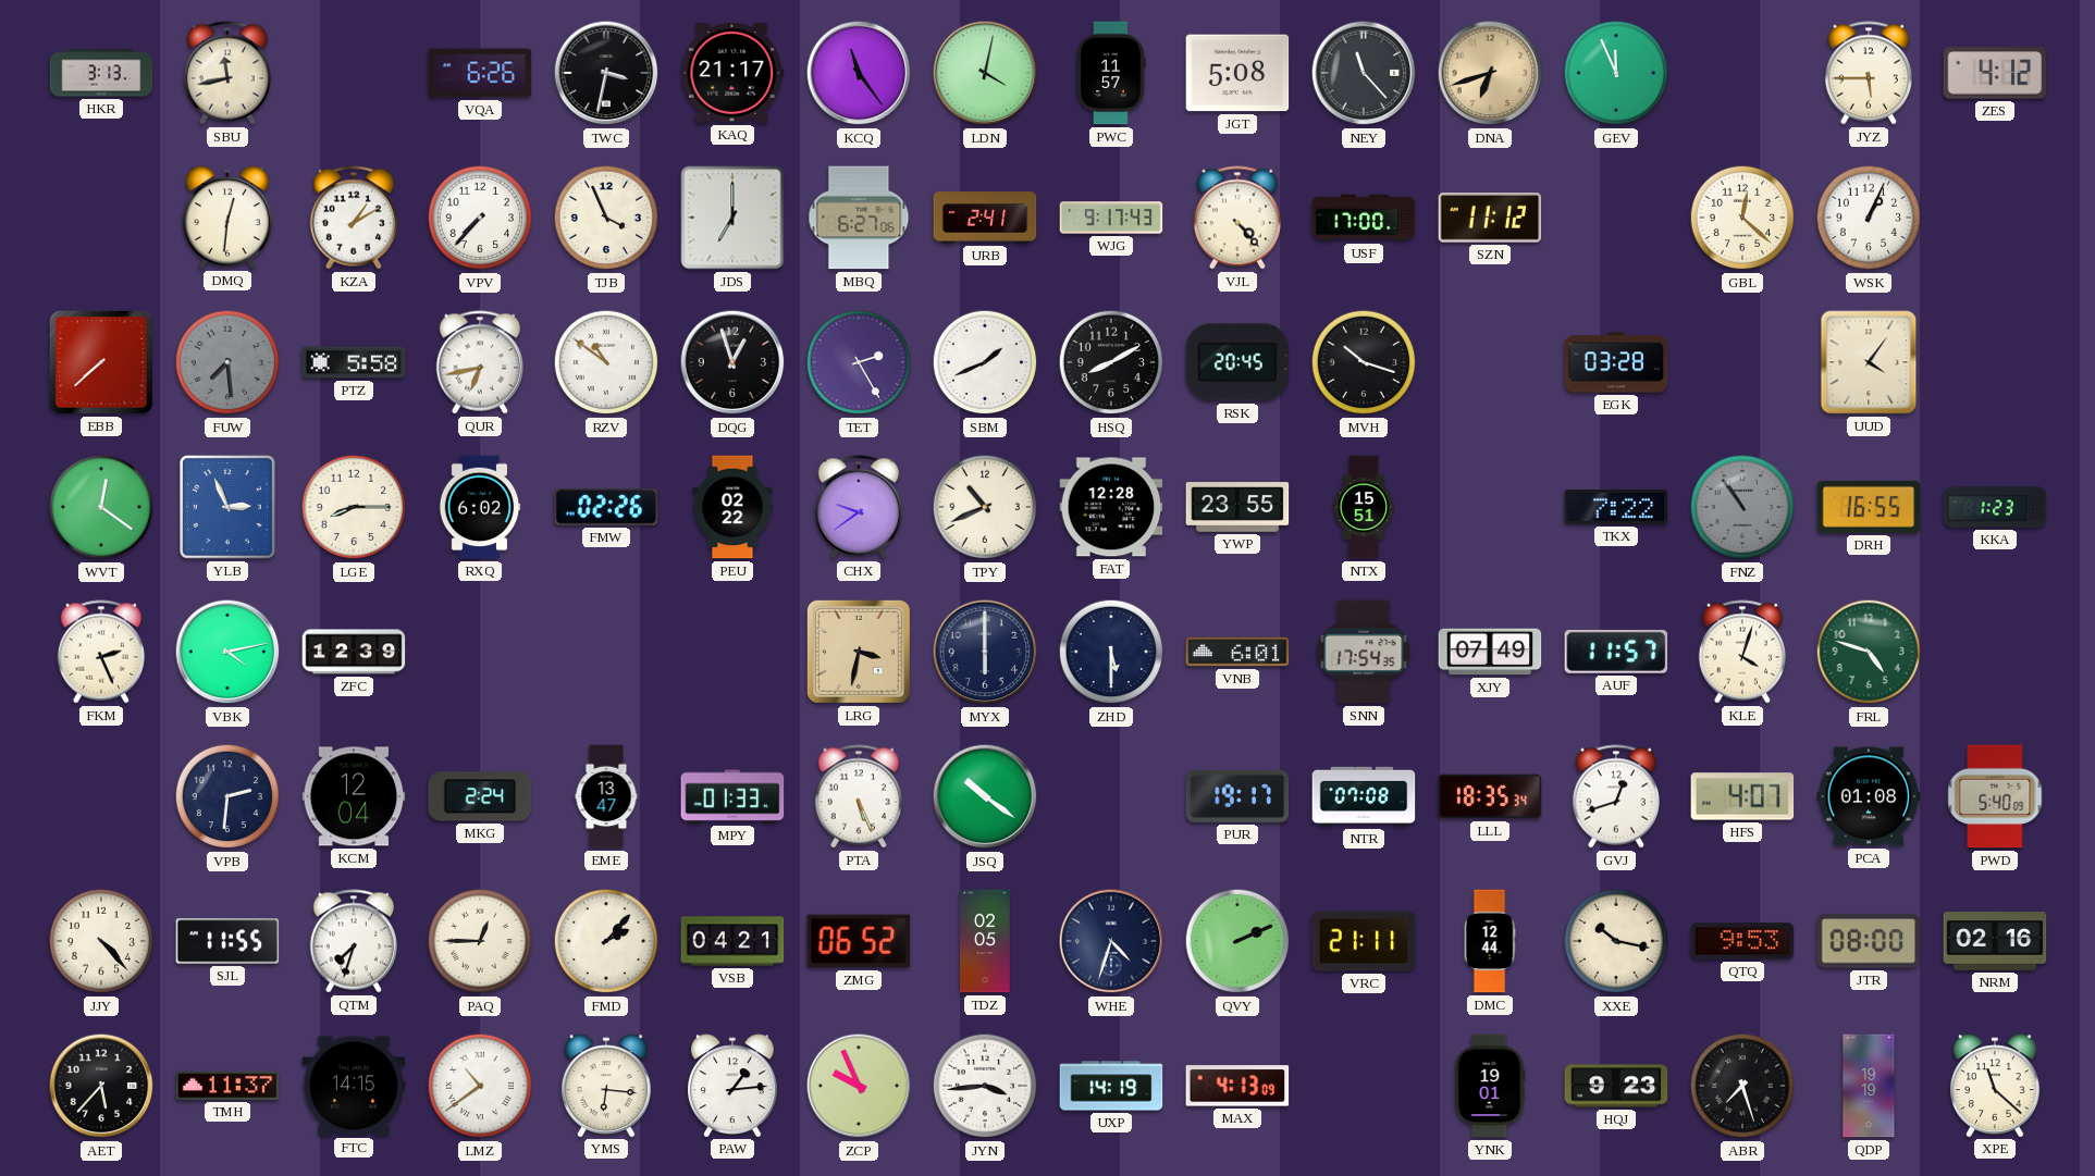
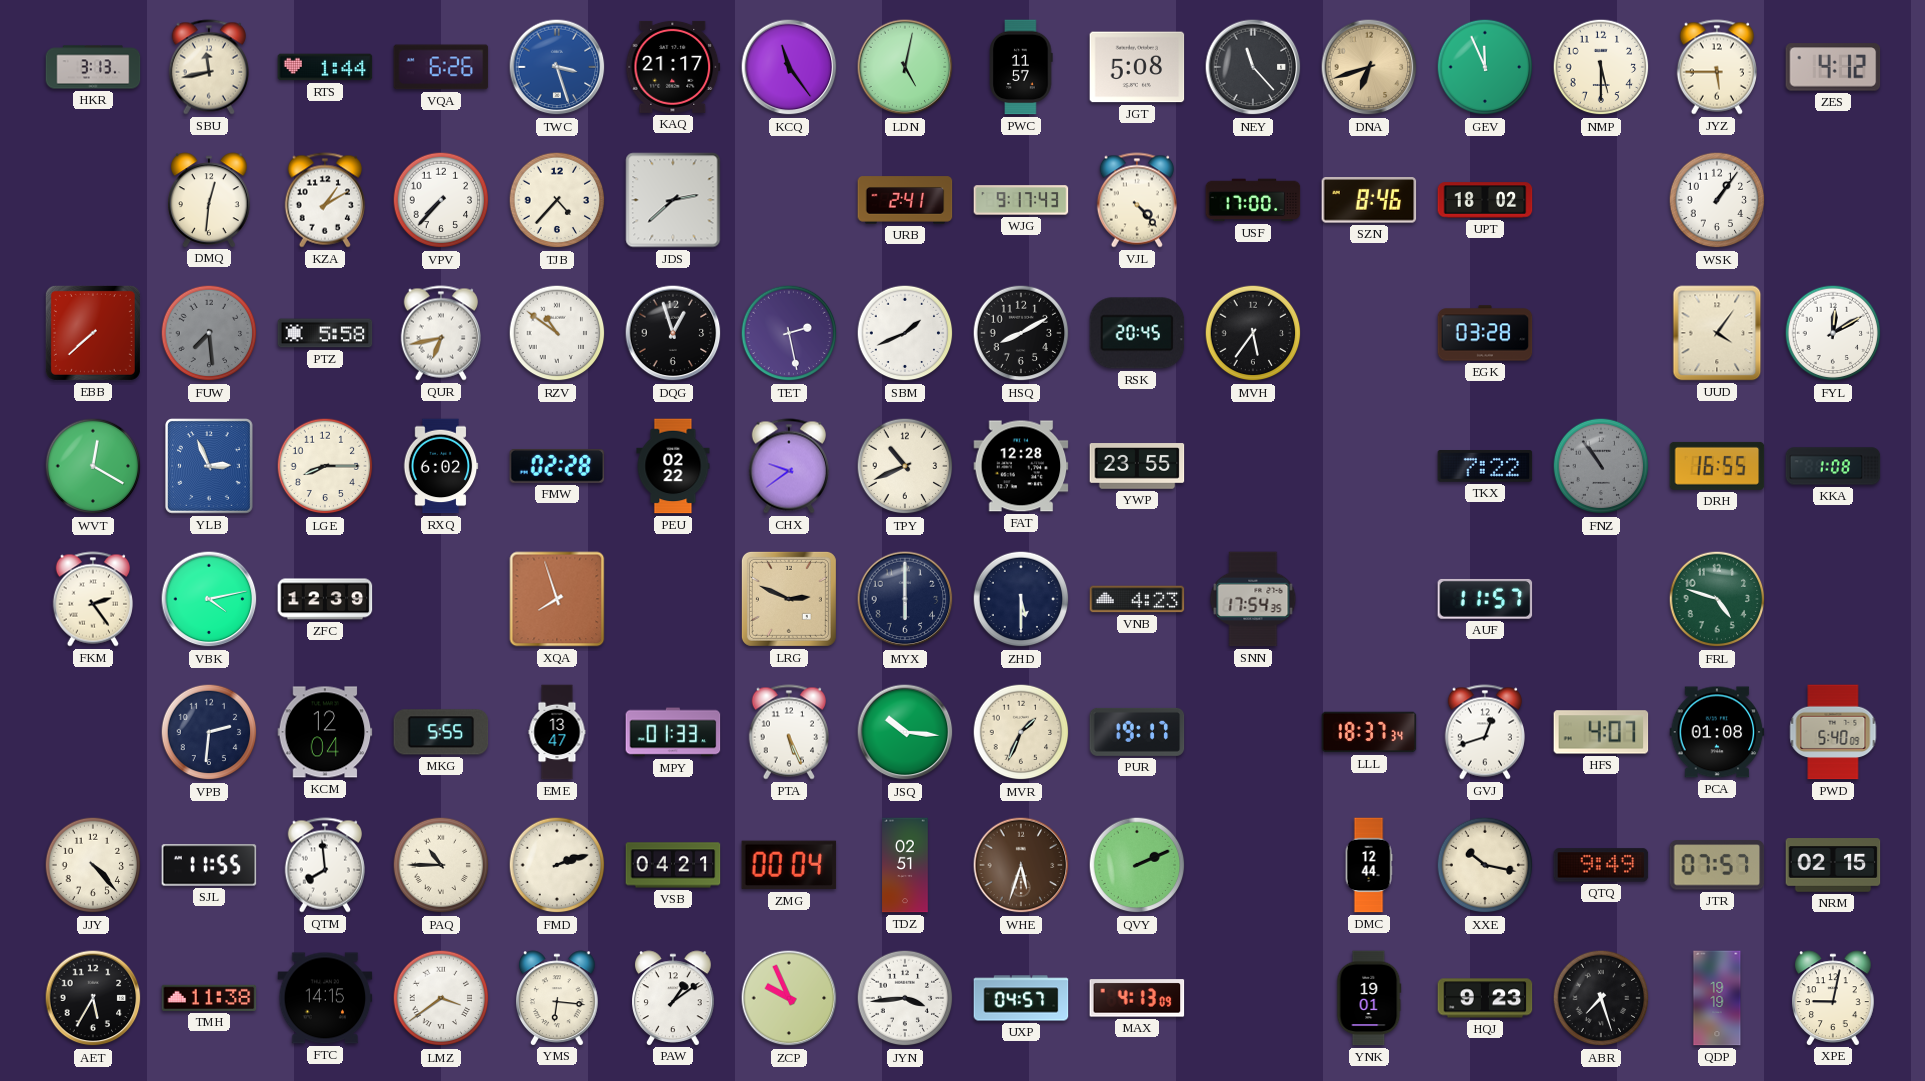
RTS: none -> 1:44
TWC: 3:32 -> 3:27
TWC dial: black -> blue
LDN: 4:02 -> 5:02
NMP: none -> 5:30
TJB: 3:56 -> 4:37
JDS: 7:00 -> 2:38
MBQ: 6:27 -> none
SZN: 11:12 -> 8:46
UPT: none -> 18:02
GBL: 12:22 -> none
WSK: 1:04 -> 1:06
TET: 2:25 -> 2:28
MVH: 10:18 -> 5:36
FYL: none -> 12:10
WVT: 12:21 -> 12:20
FMW: 02:26 -> 02:28
NTX: 15:51 -> none
KKA: 1:23 -> 1:08
FKM: 2:26 -> 2:24
XQA: none -> 7:57
LRG: 3:32 -> 2:49
VNB: 6:01 -> 4:23
XJY: 07:49 -> none
KLE: 4:03 -> none
MKG: 2:24 -> 5:55
JSQ: 10:21 -> 10:16
MVR: none -> 1:34
NTR: 07:08 -> none
LLL: 18:35 -> 18:37
QTM: 7:33 -> 7:59
PAQ: 12:45 -> 10:45
FMD: 2:07 -> 2:12
ZMG: 06:52 -> 00:04
TDZ: 02:05 -> 02:51
WHE: 4:33 -> 5:33
WHE dial: navy -> brown
VRC: 21:11 -> none
QTQ: 9:53 -> 9:49
JTR: 08:00 -> 07:57
NRM: 02:16 -> 02:15
AET: 5:37 -> 5:35
TMH: 11:37 -> 11:38
LMZ: 10:39 -> 3:39
PAW: 1:14 -> 1:09
UXP: 14:19 -> 04:57
XPE: 11:22 -> 9:02
